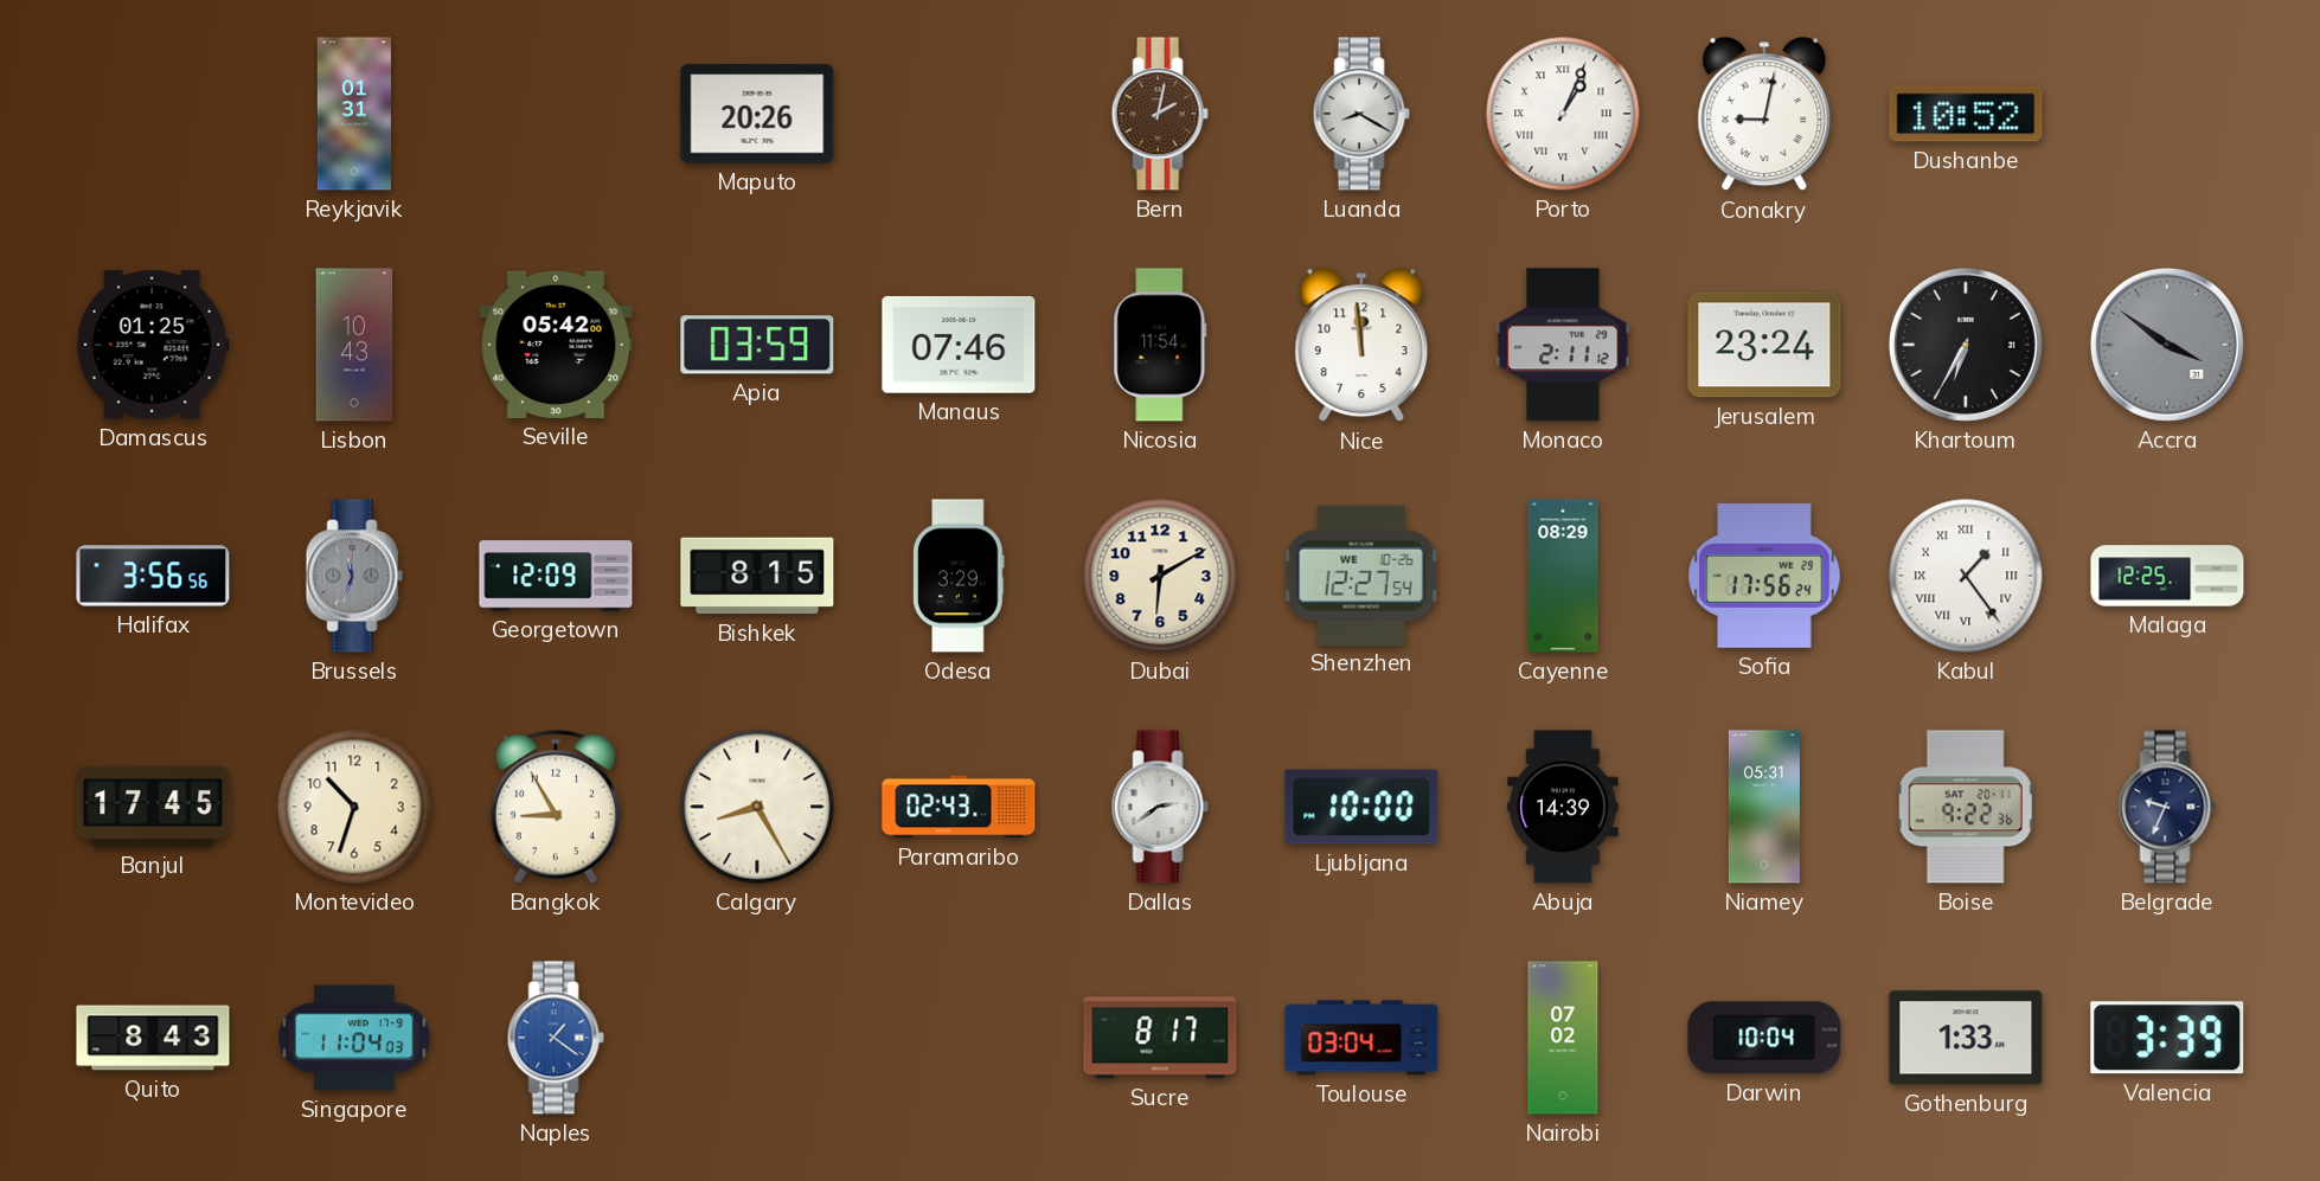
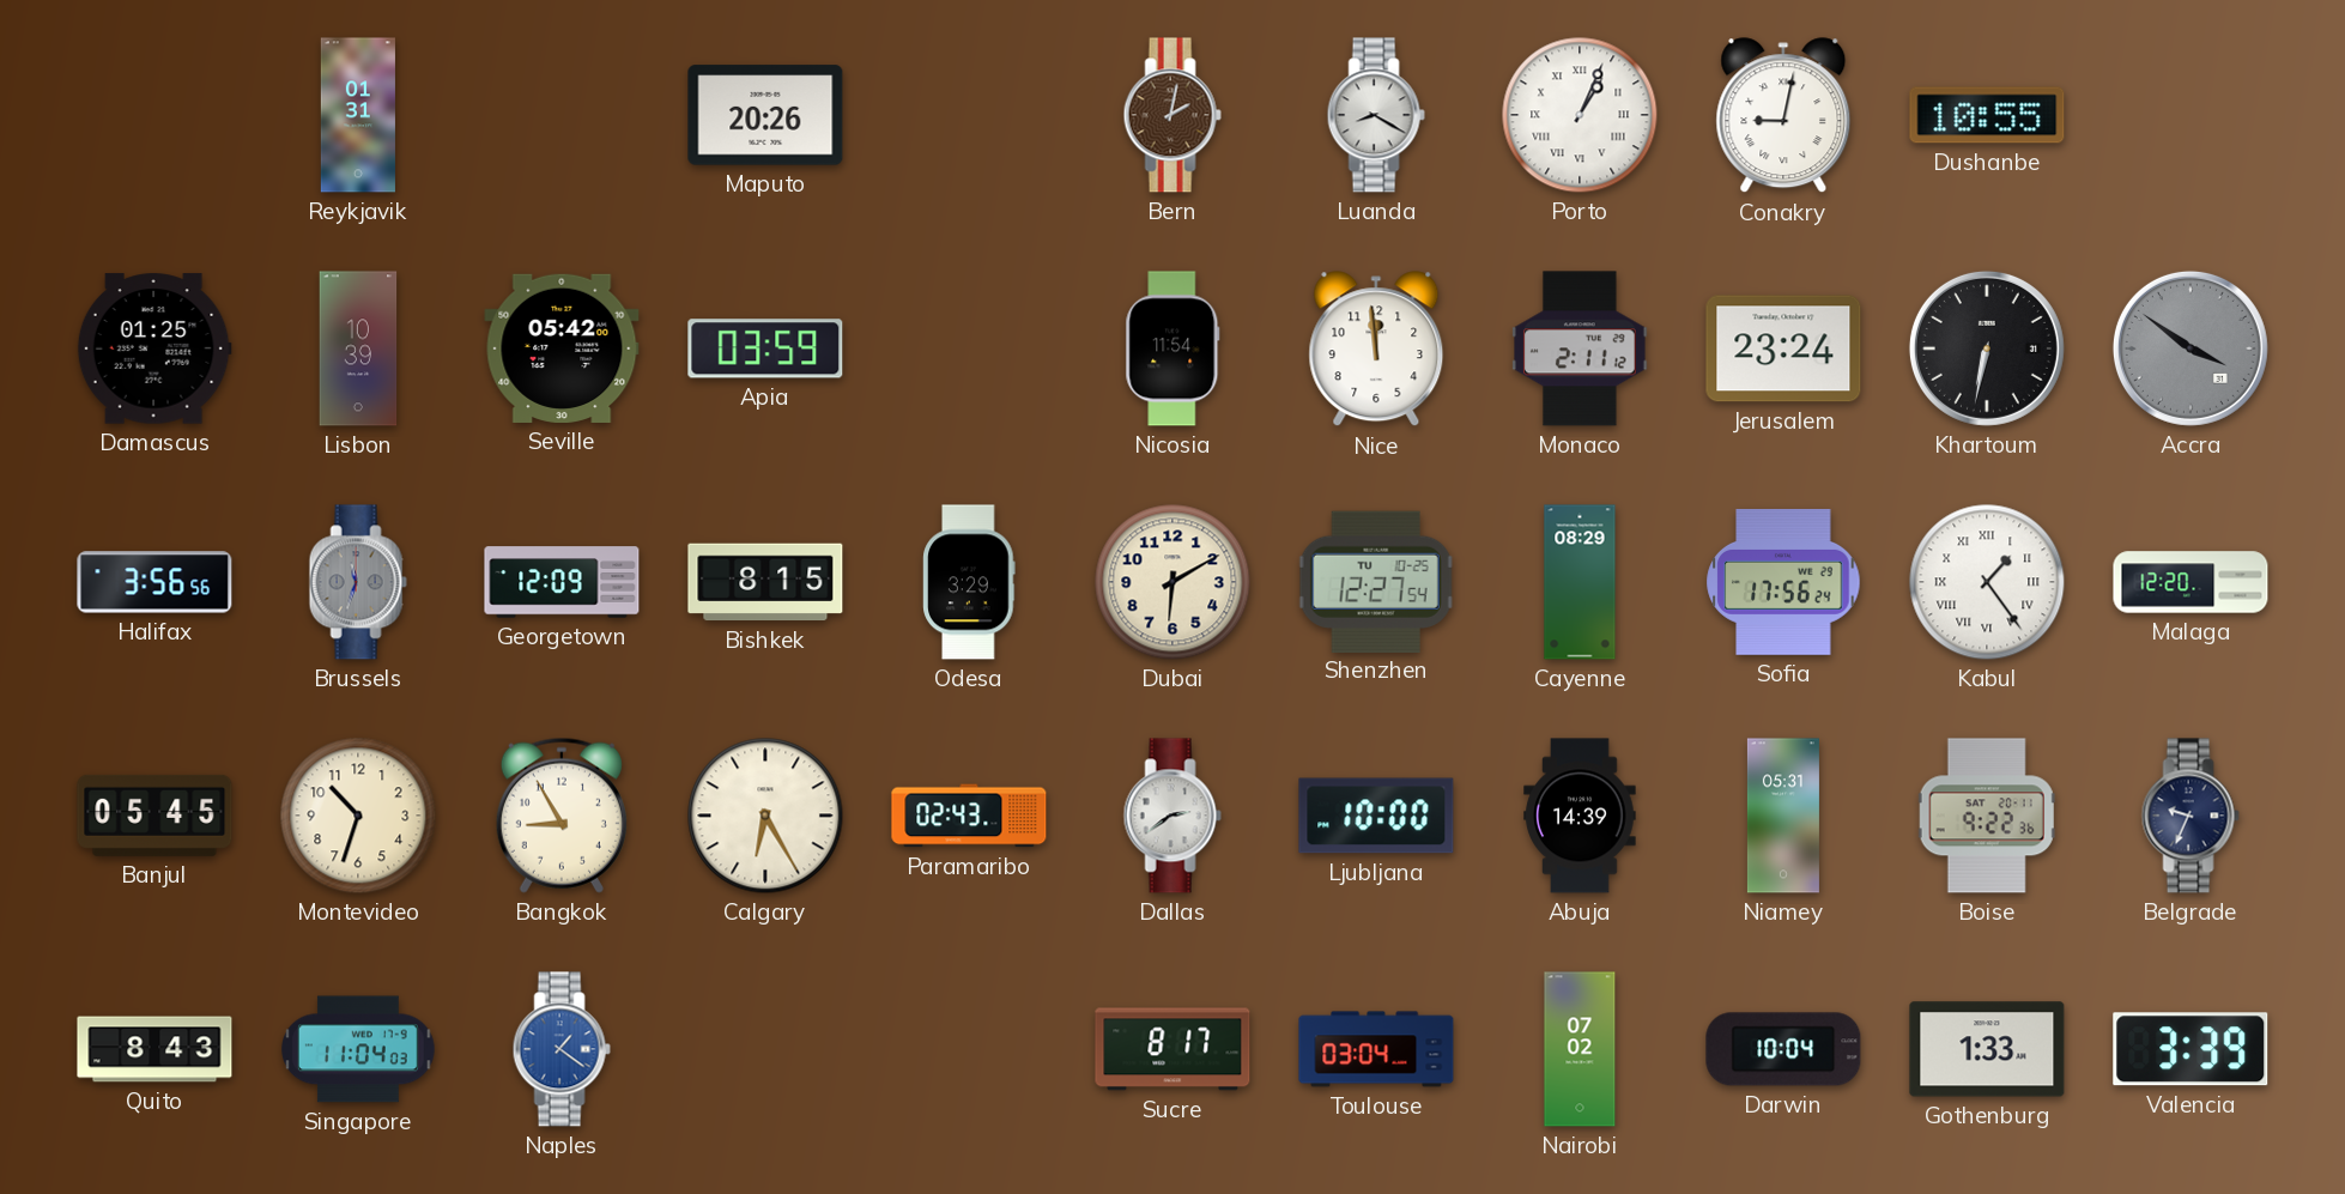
Dushanbe: 10:52 -> 10:55
Lisbon: 10:43 -> 10:39
Manaus: 07:46 -> none
Khartoum: 6:35 -> 6:32
Shenzhen date: WE 10-26 -> TU 10-25
Malaga: 12:25 -> 12:20
Banjul: 17:45 -> 05:45
Calgary: 8:25 -> 6:25
